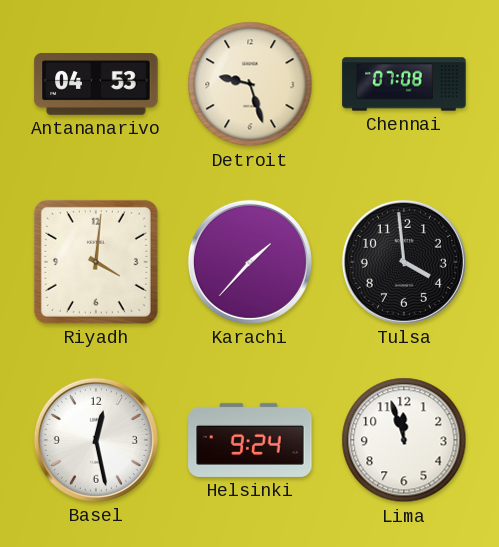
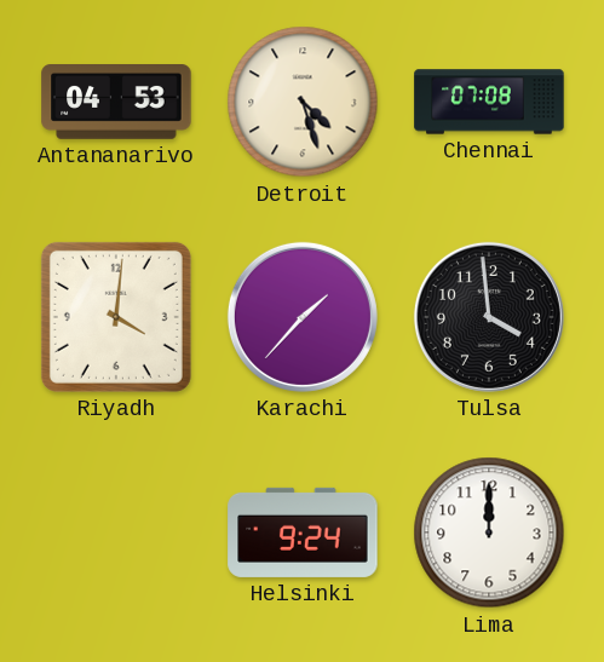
Detroit: 9:27 -> 4:27
Basel: 12:28 -> none
Lima: 11:57 -> 12:00
